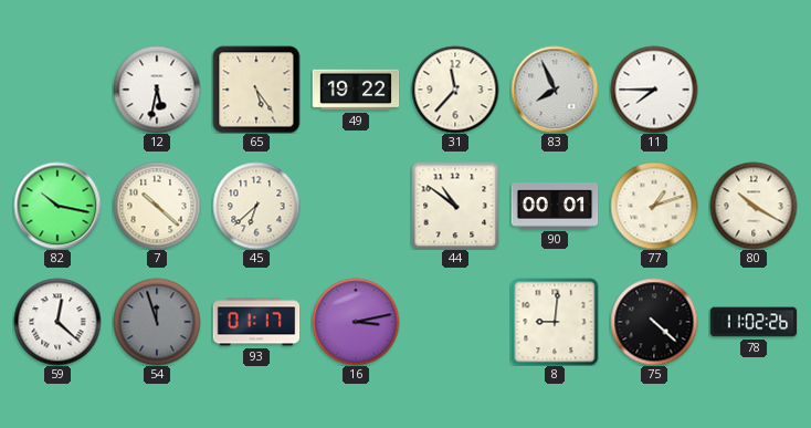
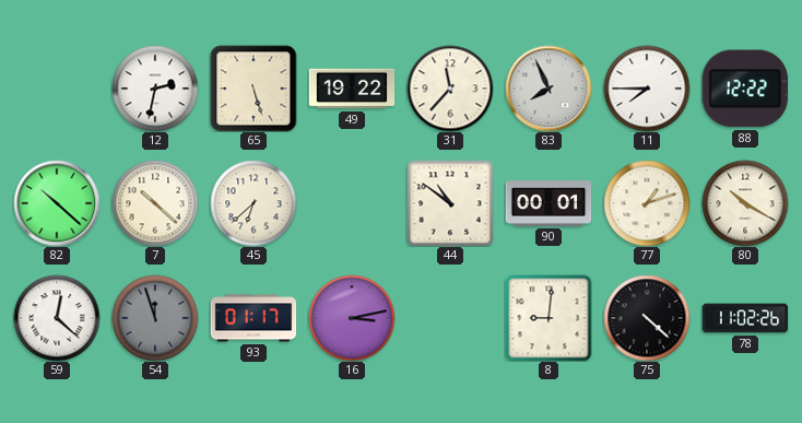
12: 5:32 -> 2:32
65: 5:24 -> 5:27
88: none -> 12:22
82: 10:17 -> 10:22
